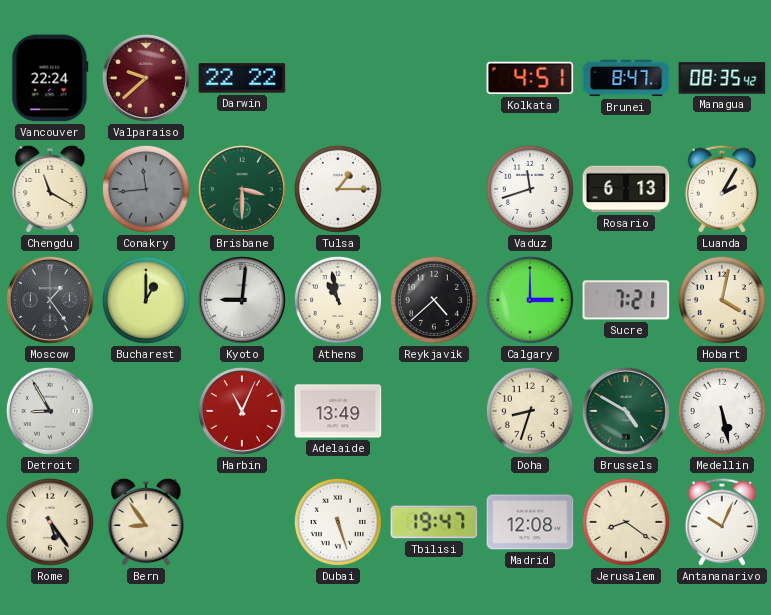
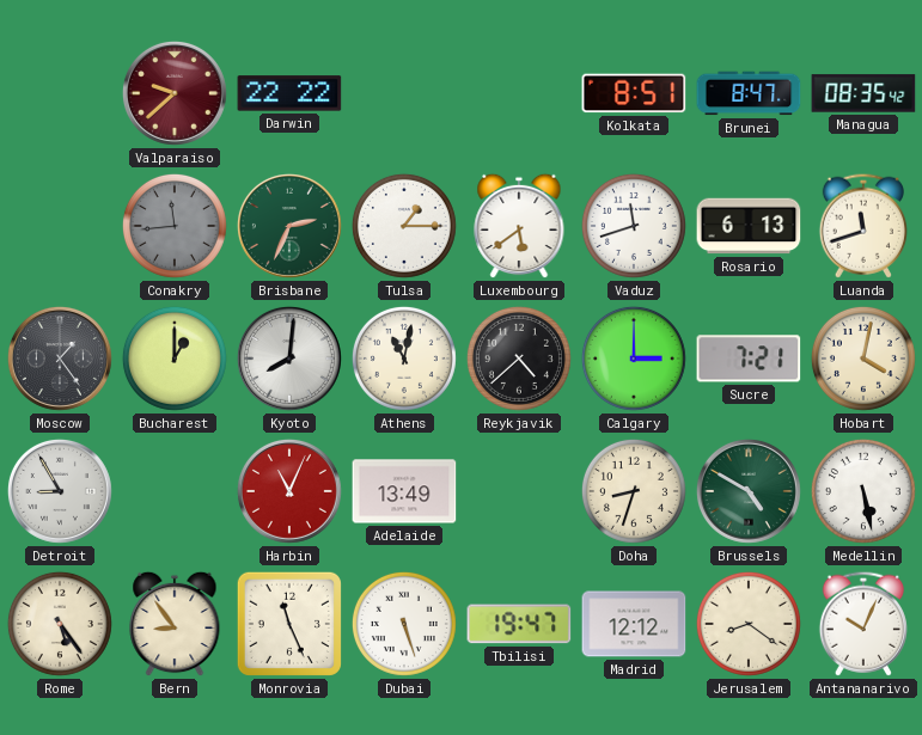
Vancouver: 22:24 -> none
Kolkata: 4:51 -> 8:51
Chengdu: 11:20 -> none
Brisbane: 3:30 -> 2:34
Luxembourg: none -> 5:39
Luanda: 2:05 -> 11:42
Kyoto: 9:01 -> 8:01
Athens: 10:58 -> 11:02
Monrovia: none -> 11:26
Madrid: 12:08 -> 12:12
